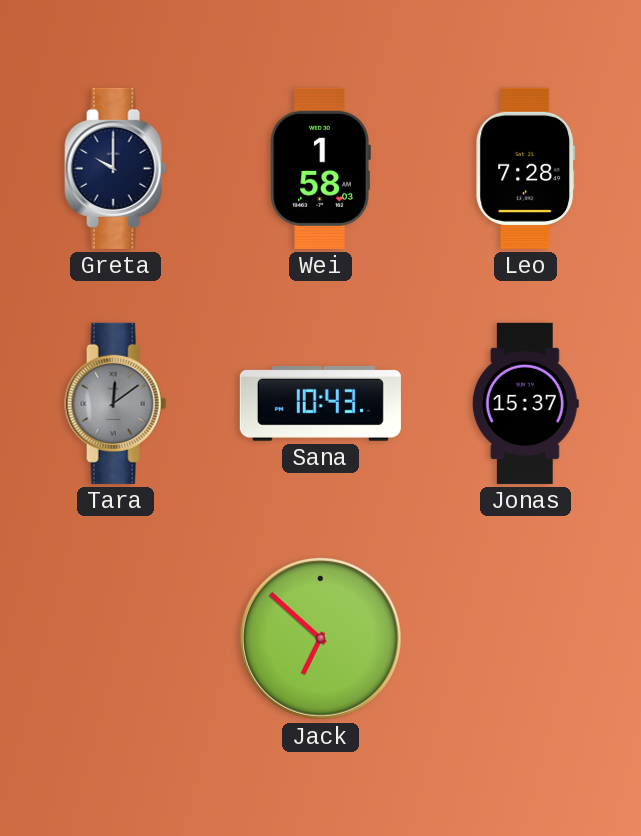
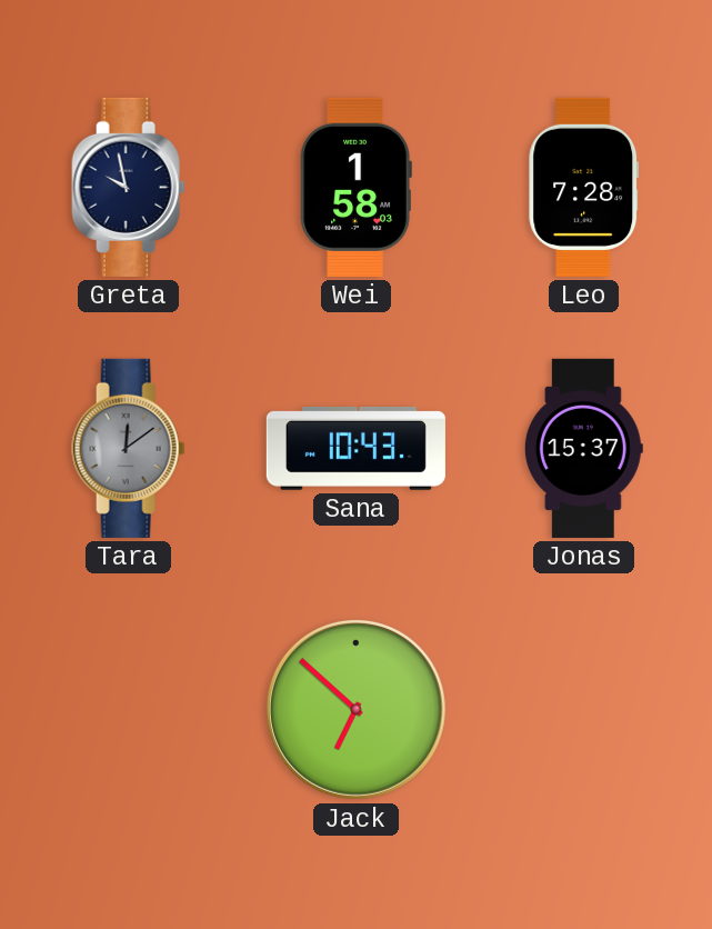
Greta: 10:00 -> 9:58
